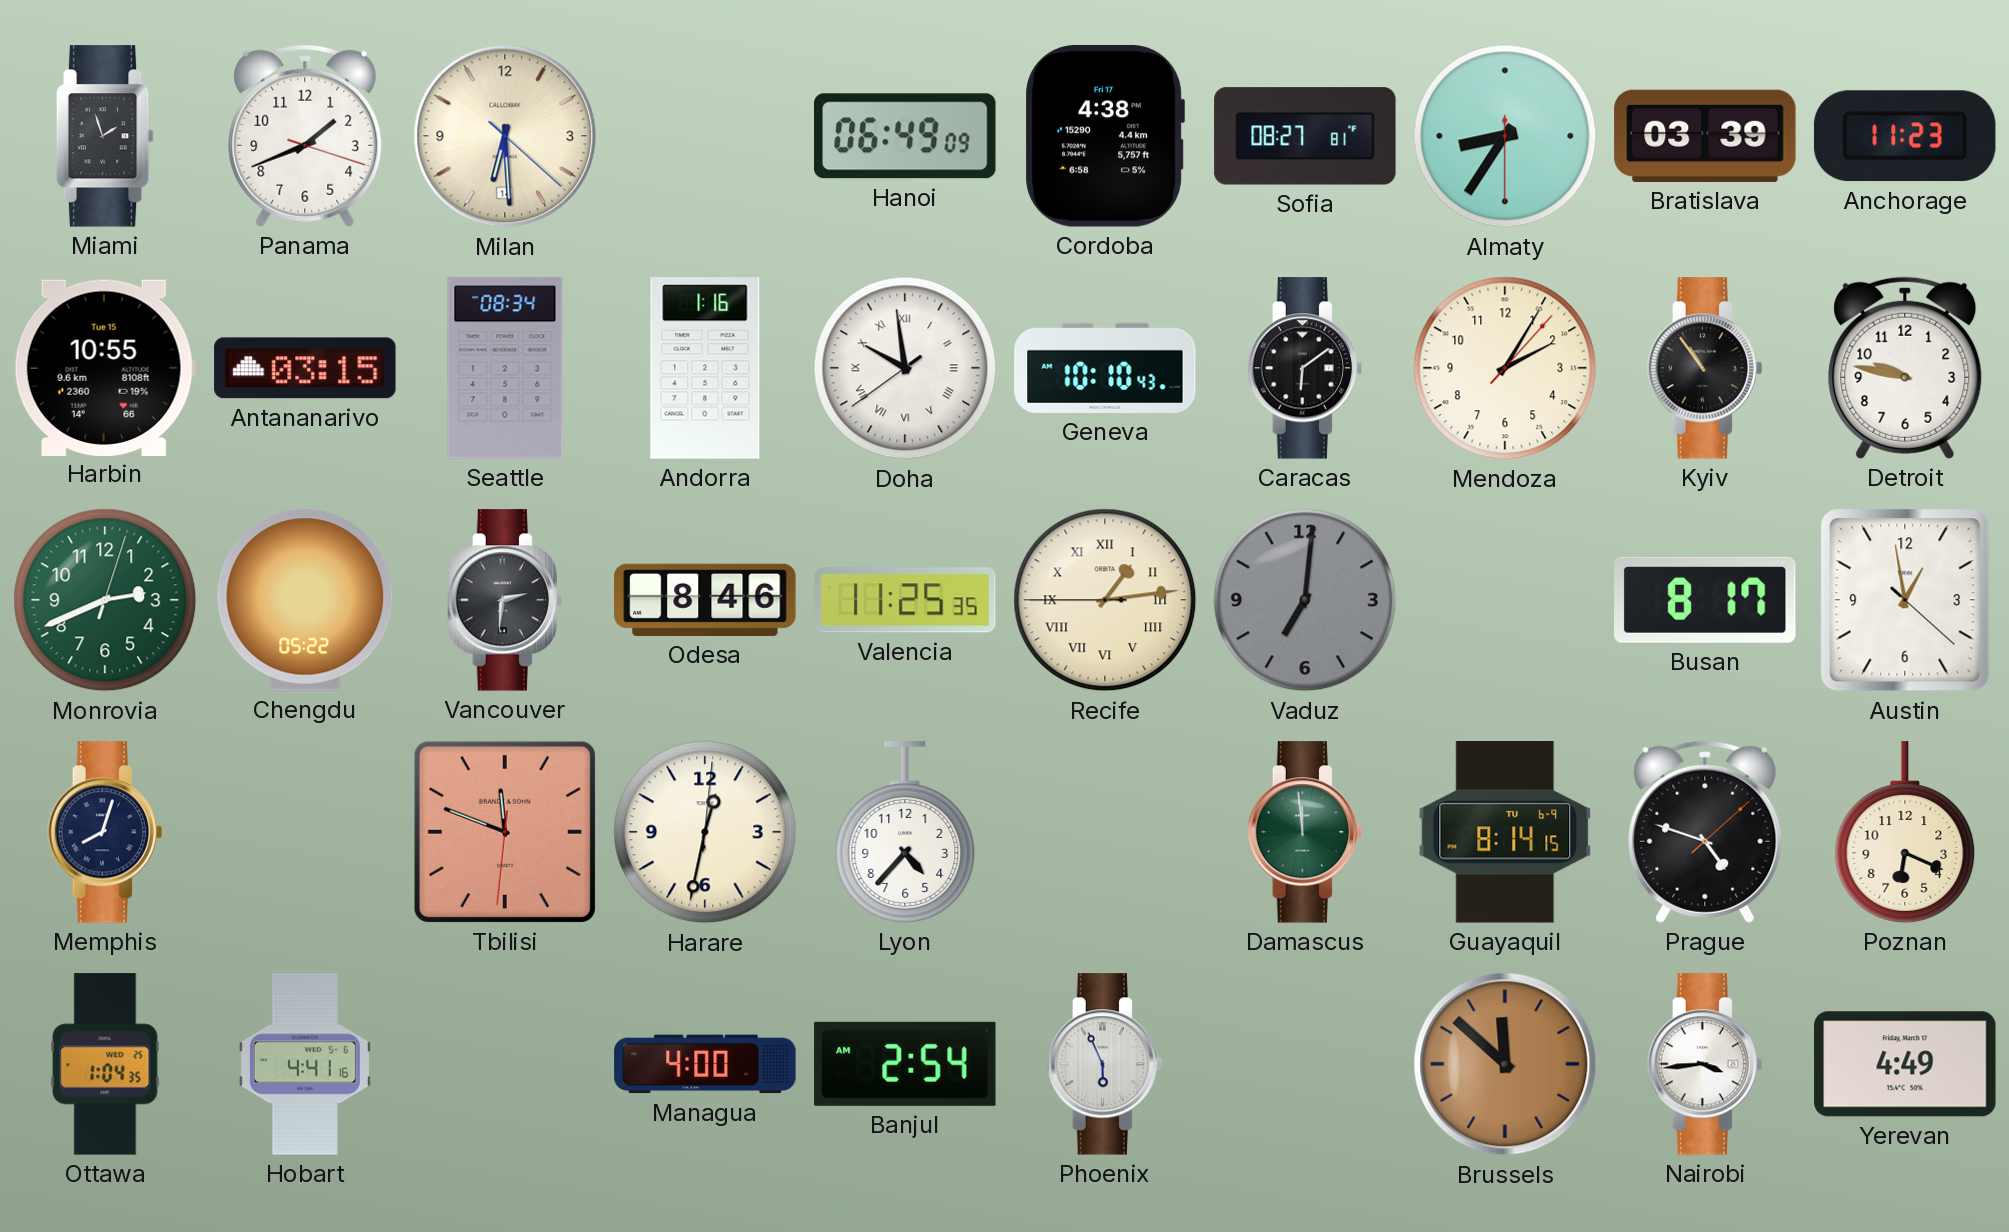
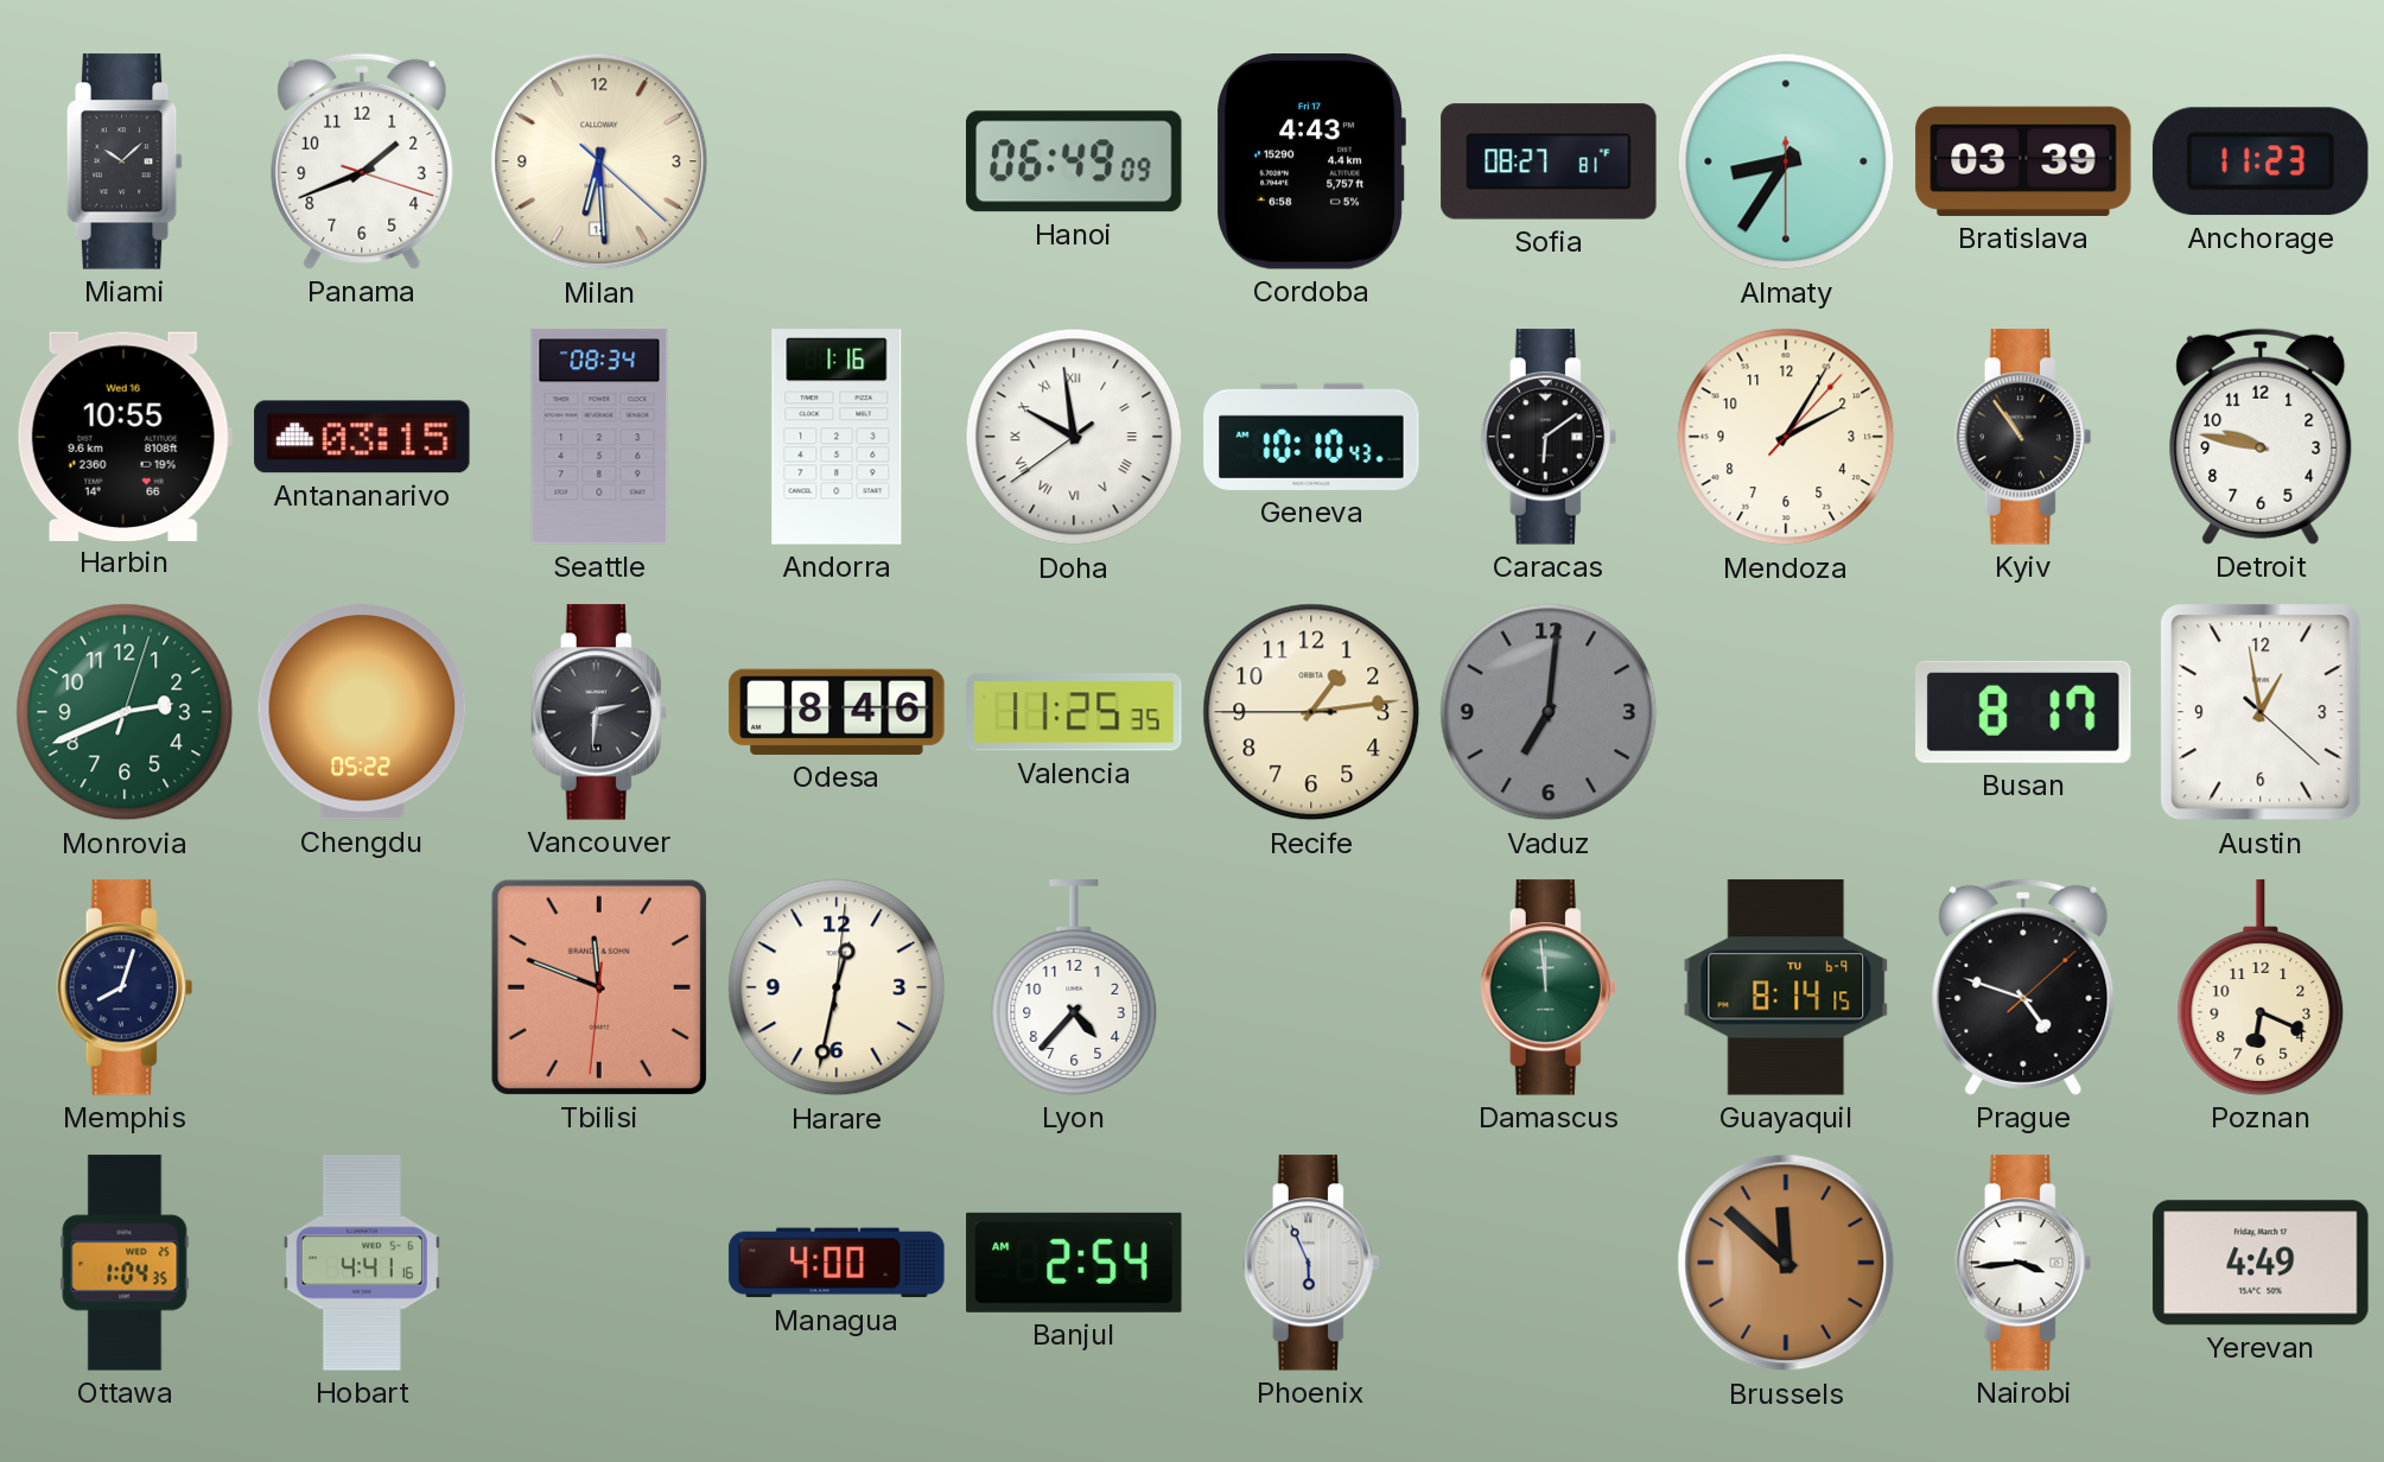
Miami: 1:57 -> 10:08
Cordoba: 4:38 -> 4:43
Harbin date: Tue 15 -> Wed 16
Recife numerals: Roman -> Arabic
